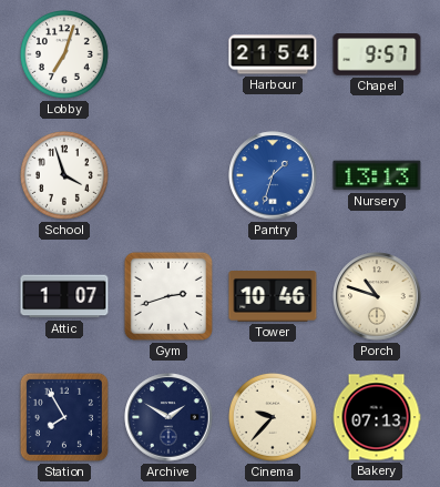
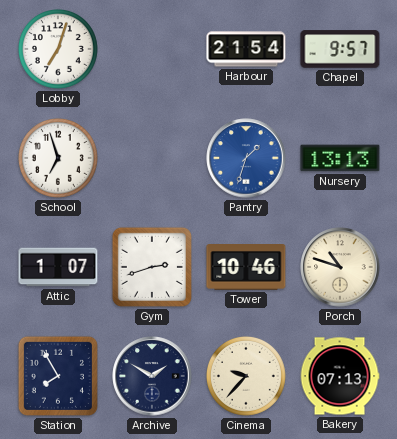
School: 3:57 -> 6:57
